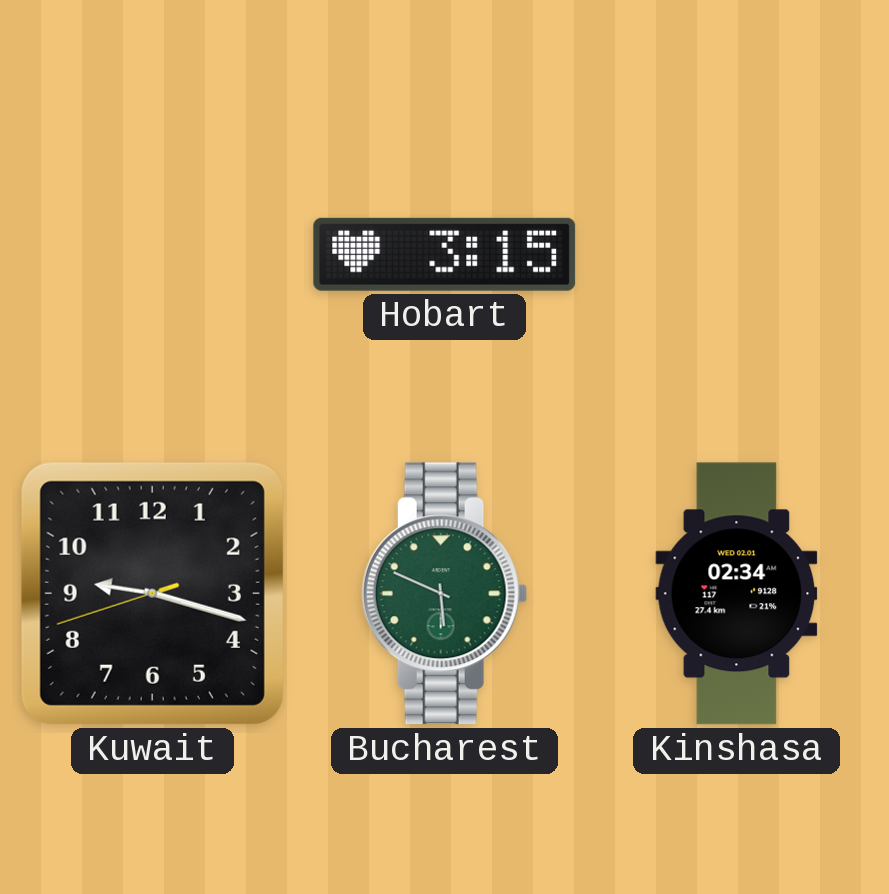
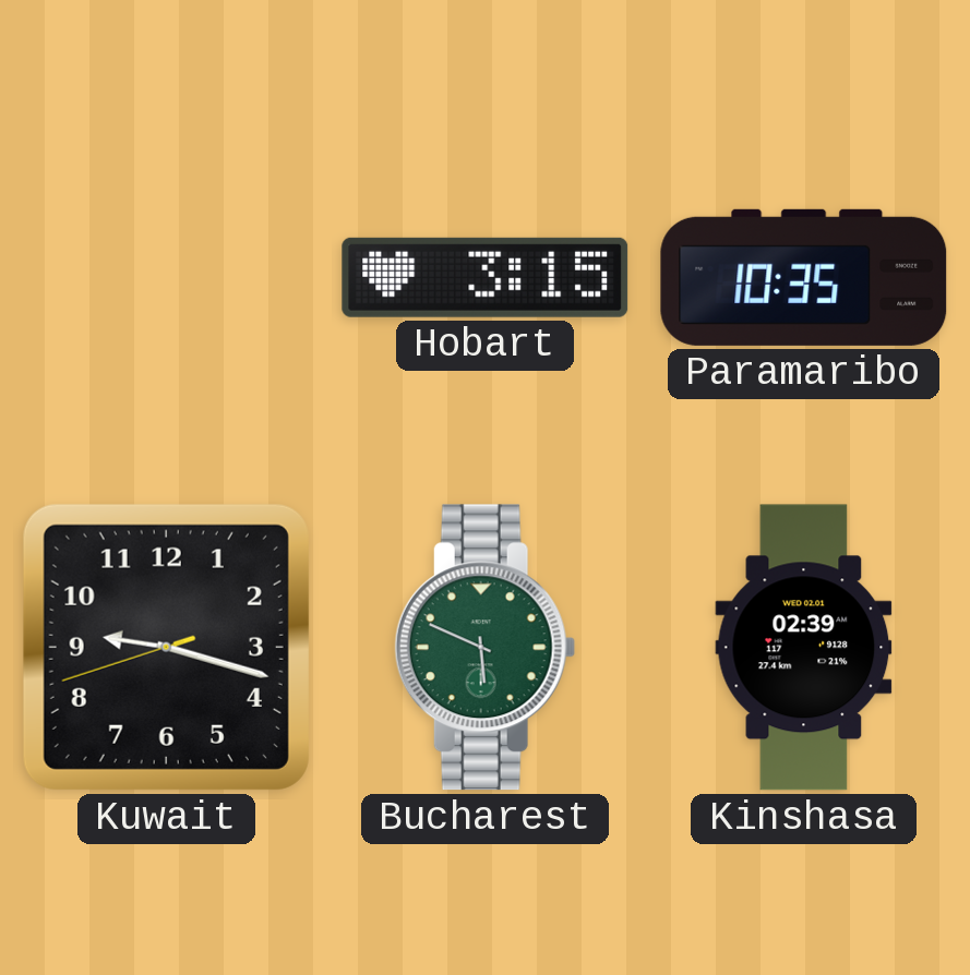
Paramaribo: none -> 10:35
Kinshasa: 02:34 -> 02:39
